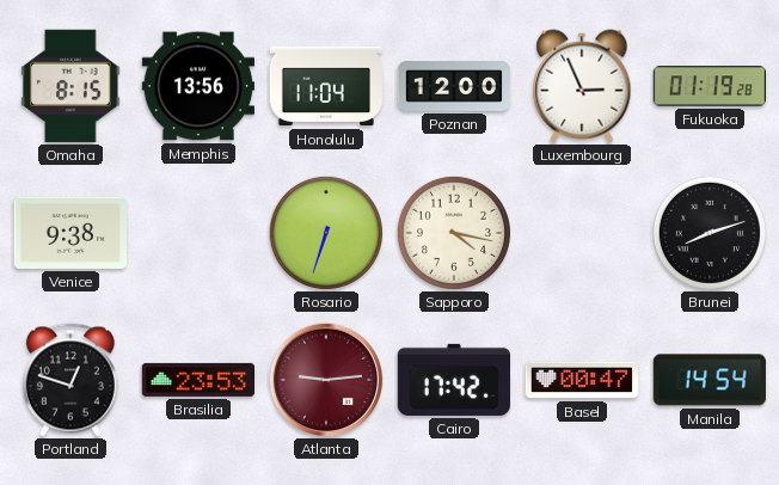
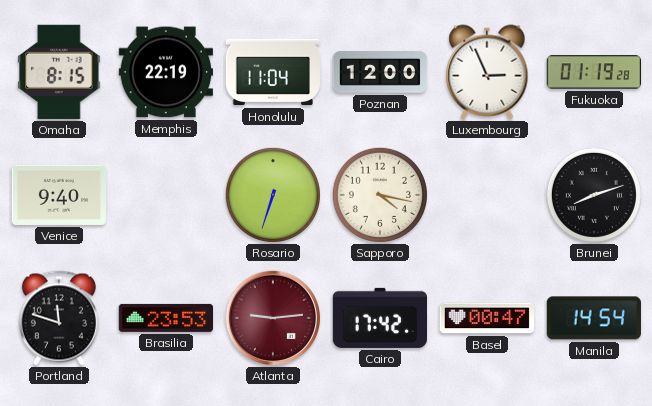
Memphis: 13:56 -> 22:19
Venice: 9:38 -> 9:40
Portland: 12:48 -> 11:48
